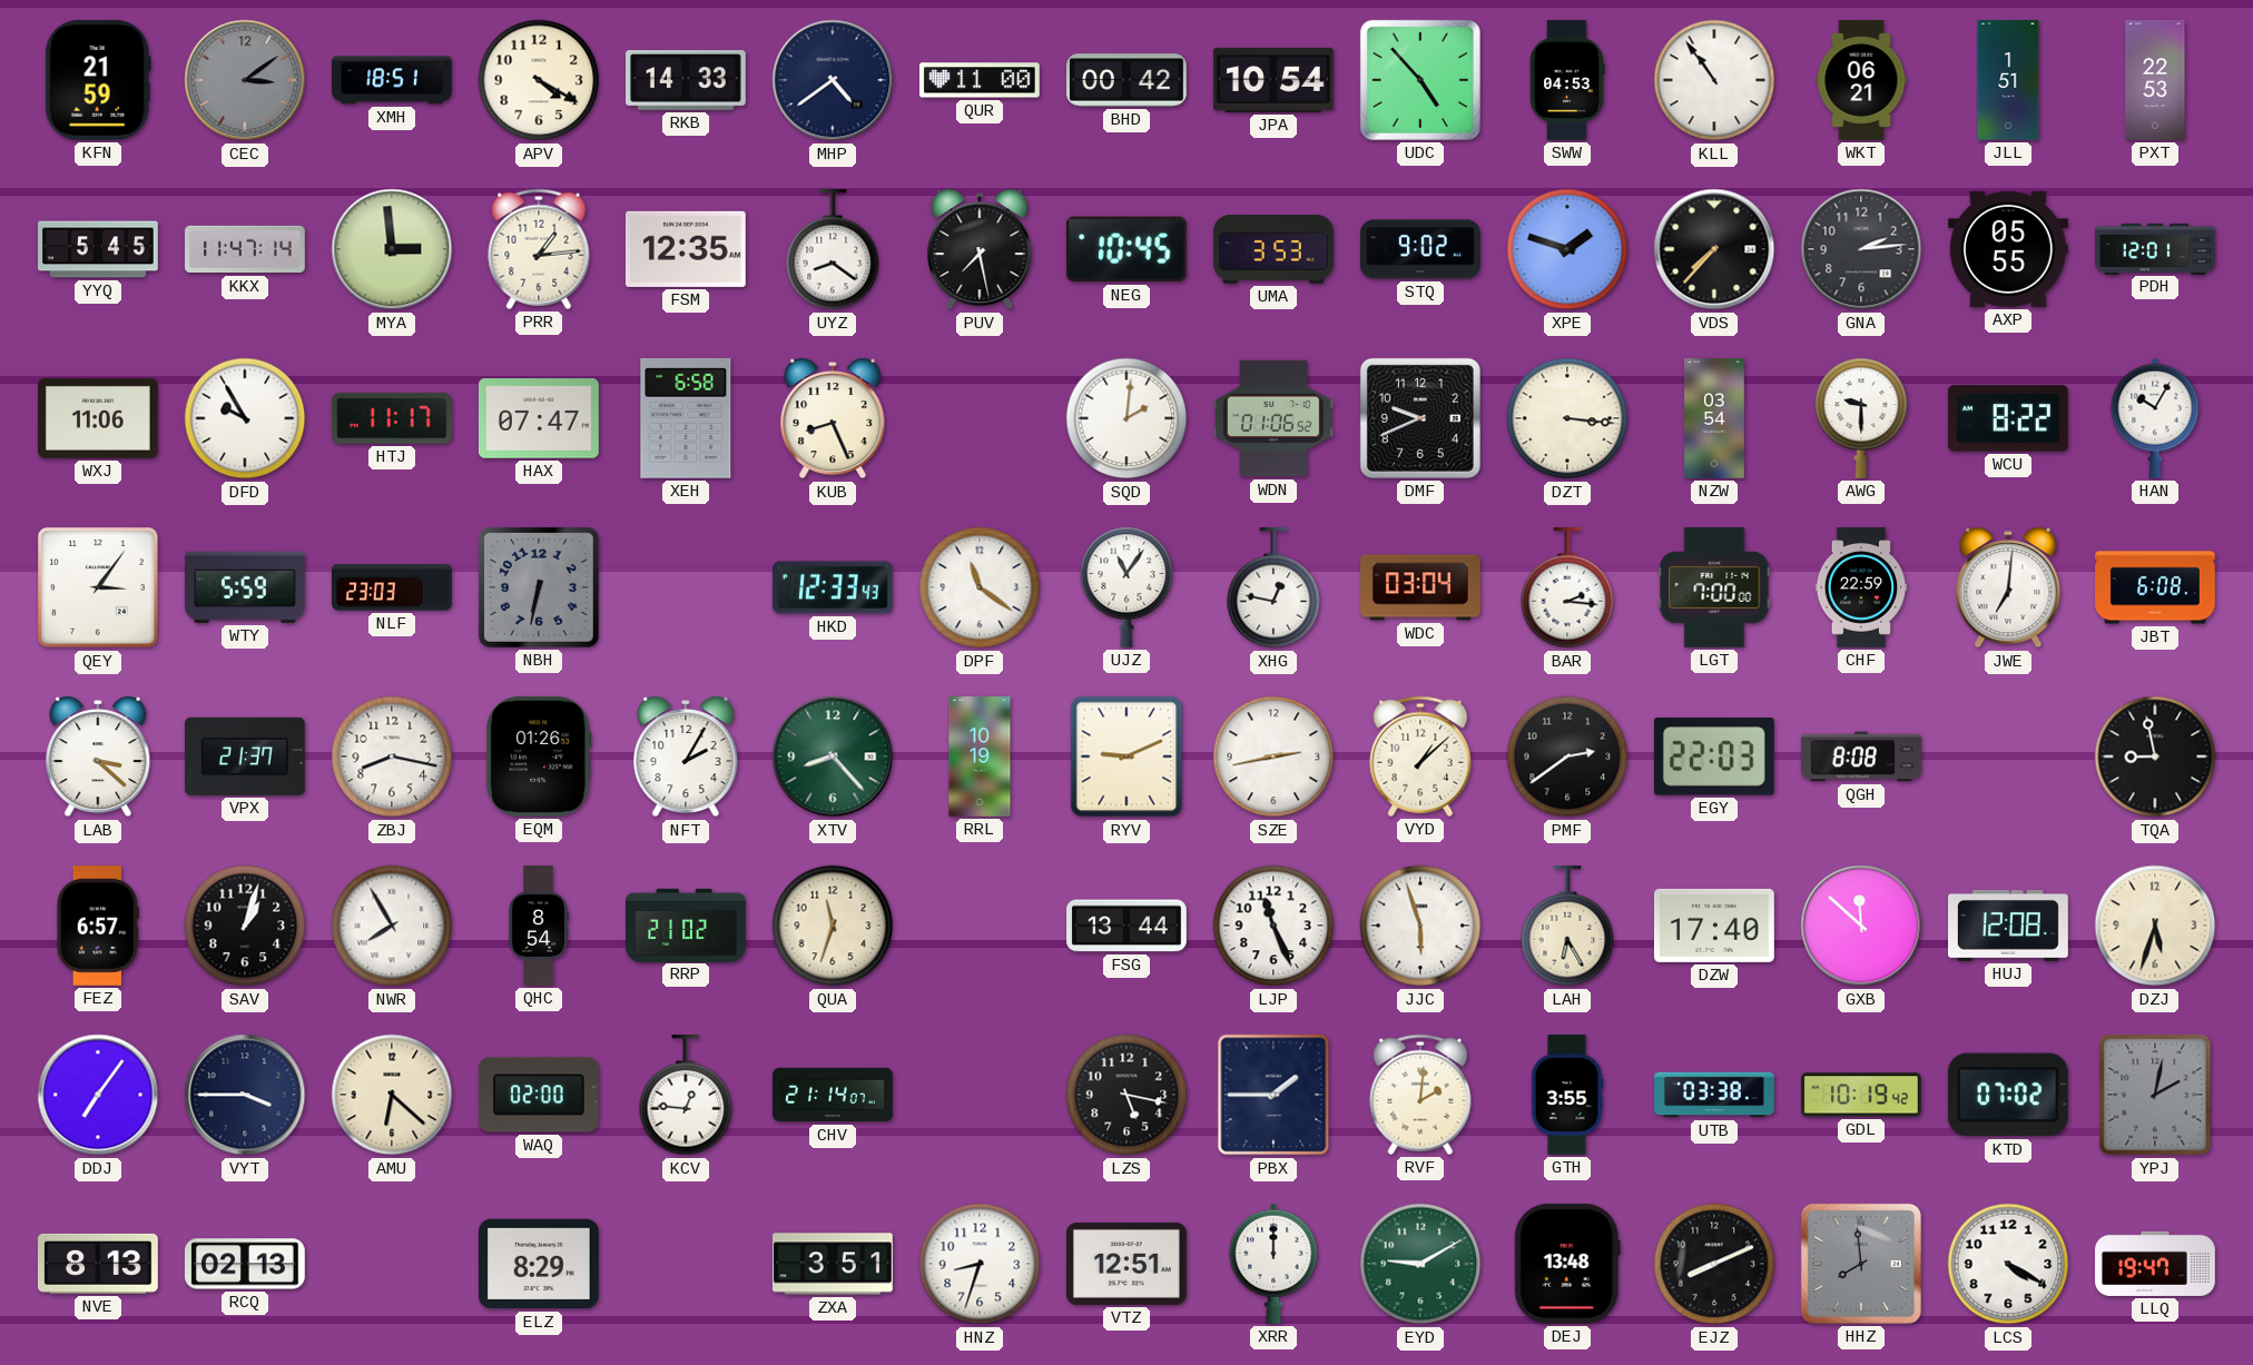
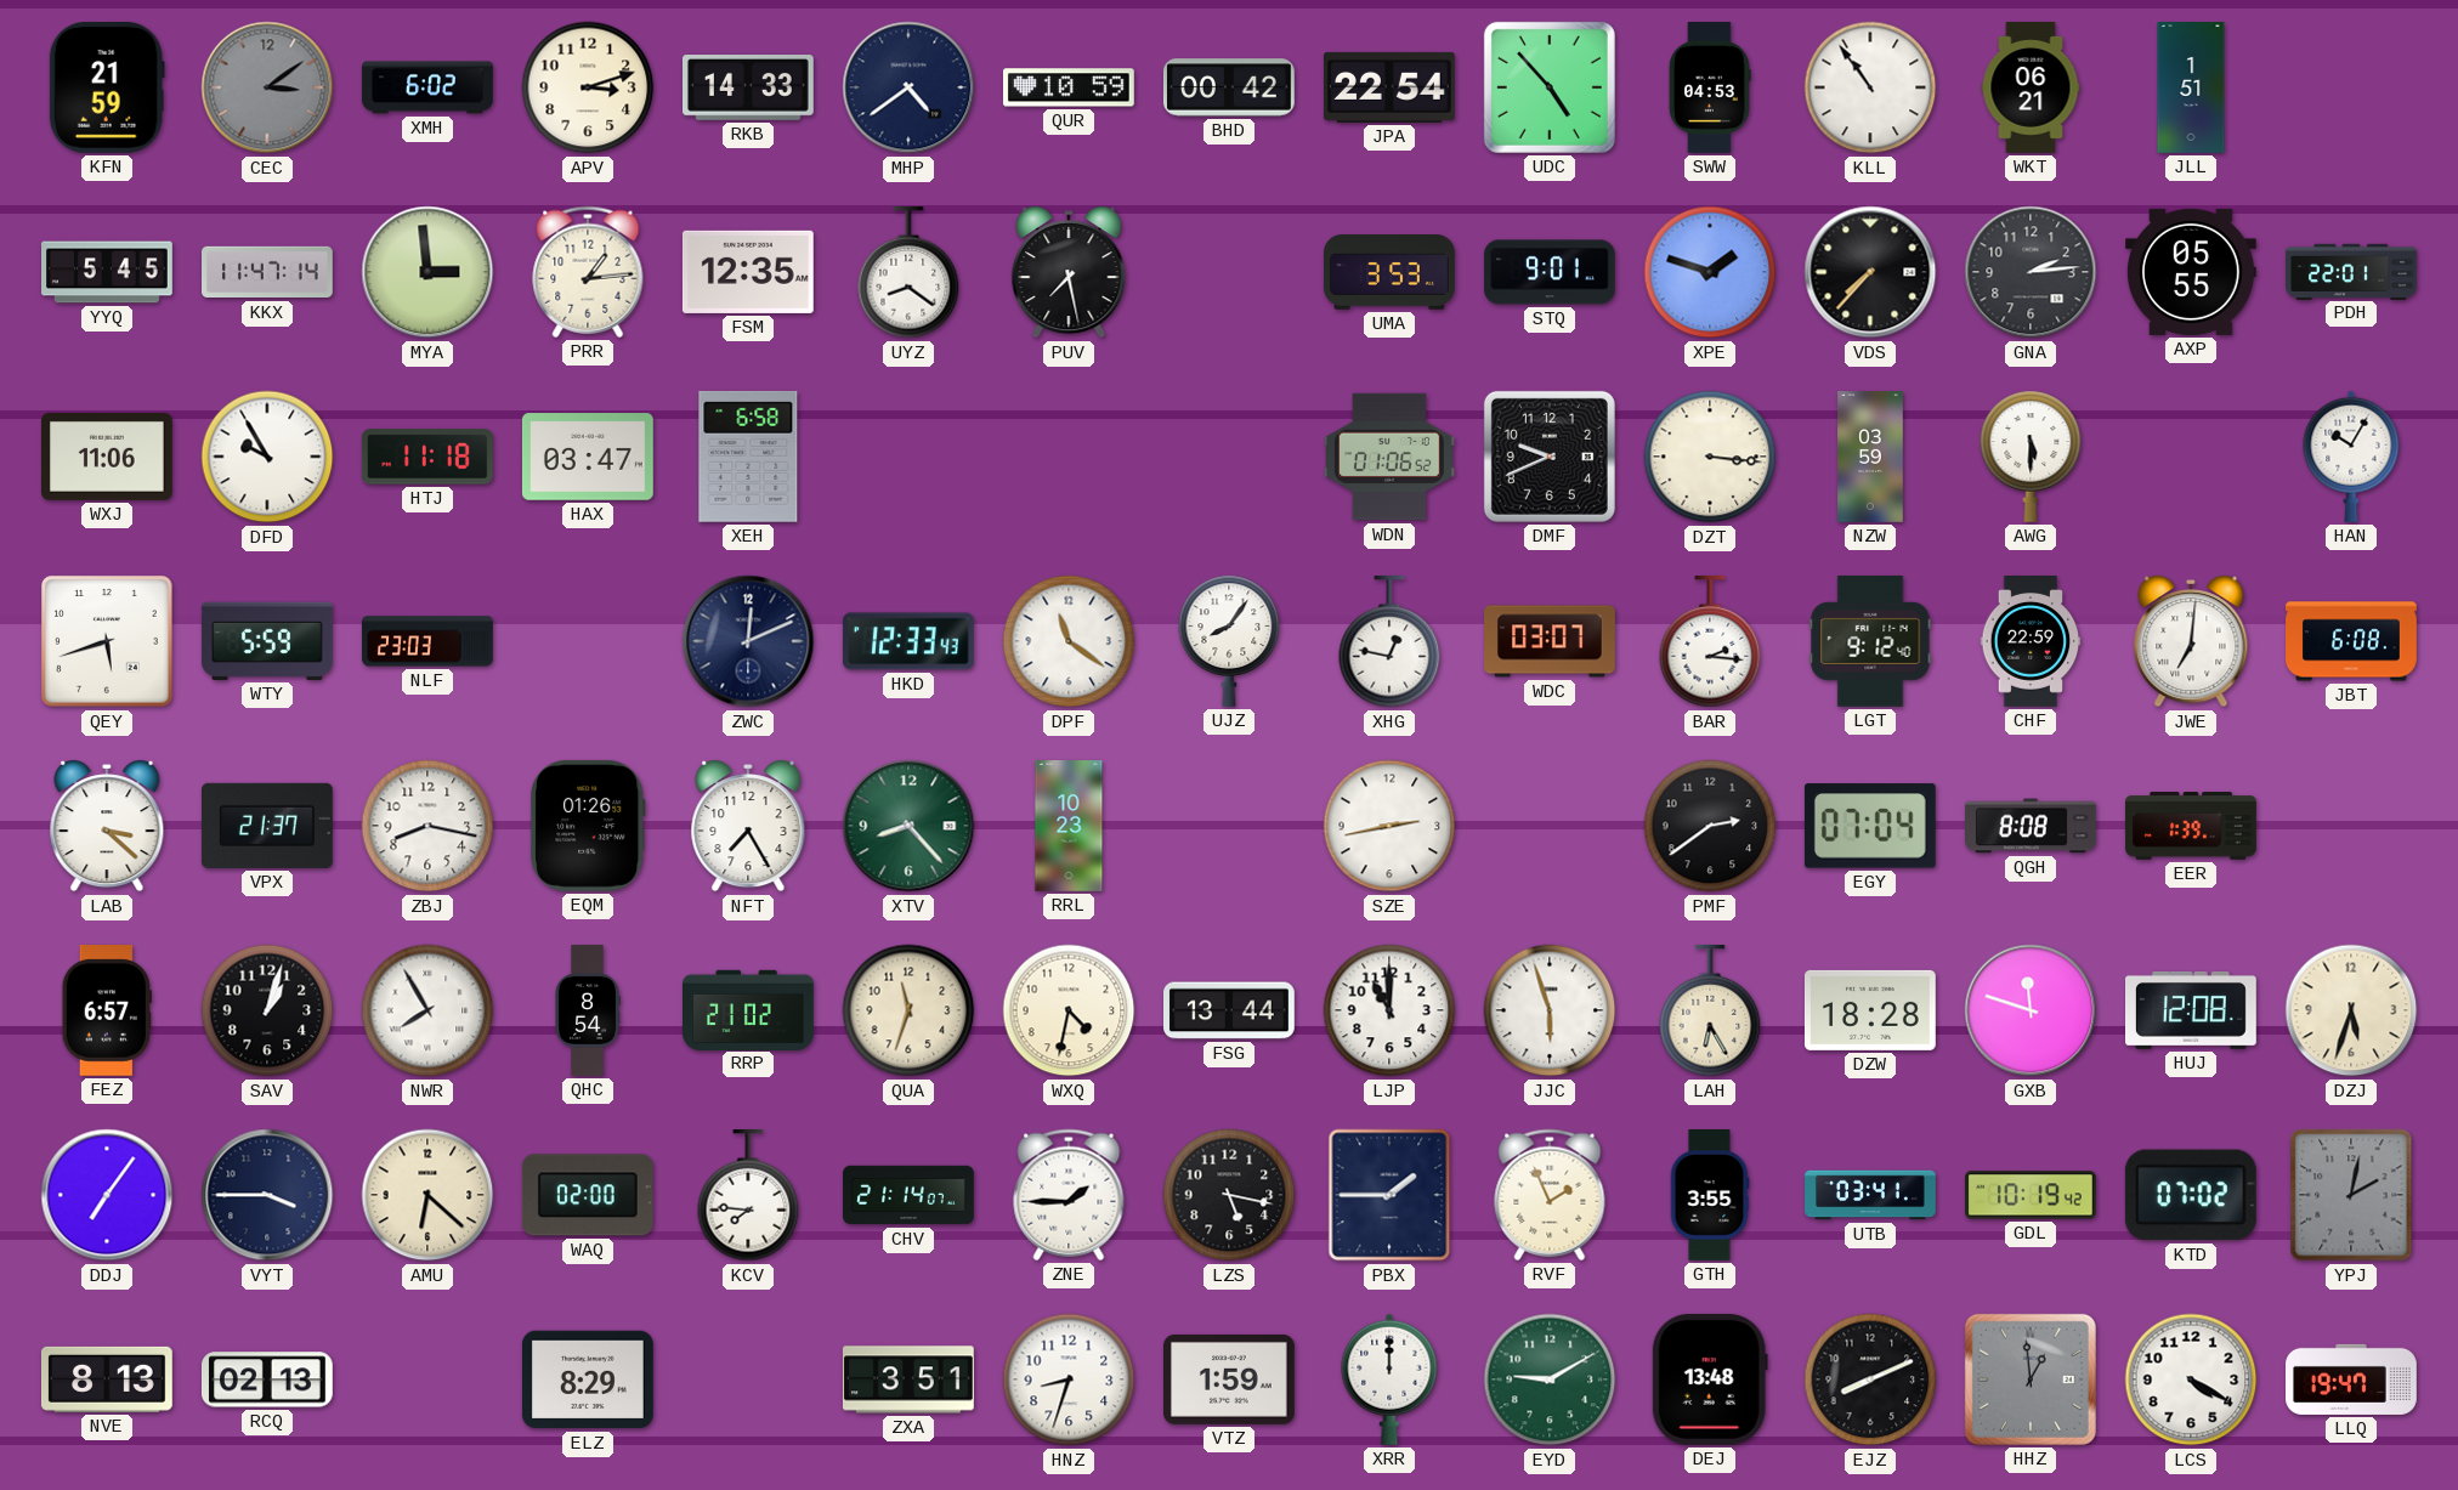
XMH: 18:51 -> 6:02
APV: 4:20 -> 3:12
QUR: 11:00 -> 10:59
JPA: 10:54 -> 22:54
PXT: 22:53 -> none
NEG: 10:45 -> none
STQ: 9:02 -> 9:01
PDH: 12:01 -> 22:01
HTJ: 11:17 -> 11:18
HAX: 07:47 -> 03:47
KUB: 8:26 -> none
SQD: 2:01 -> none
NZW: 03:54 -> 03:59
AWG: 9:30 -> 5:30
WCU: 8:22 -> none
QEY: 3:06 -> 5:42
NBH: 6:32 -> none
ZWC: none -> 12:11
UJZ: 11:06 -> 8:06
WDC: 03:04 -> 03:07
LGT: 7:00 -> 9:12
NFT: 2:05 -> 7:25
RRL: 10:19 -> 10:23
RYV: 9:11 -> none
VYD: 1:08 -> none
EGY: 22:03 -> 07:04
EER: none -> 1:39
TQA: 8:58 -> none
WXQ: none -> 4:32
LJP: 11:26 -> 11:00
DZW: 17:40 -> 18:28
GXB: 11:52 -> 11:48
KCV: 12:46 -> 7:46
ZNE: none -> 1:45
RVF: 2:01 -> 1:56
UTB: 03:38 -> 03:41
VTZ: 12:51 -> 1:59
HHZ: 7:59 -> 12:59
